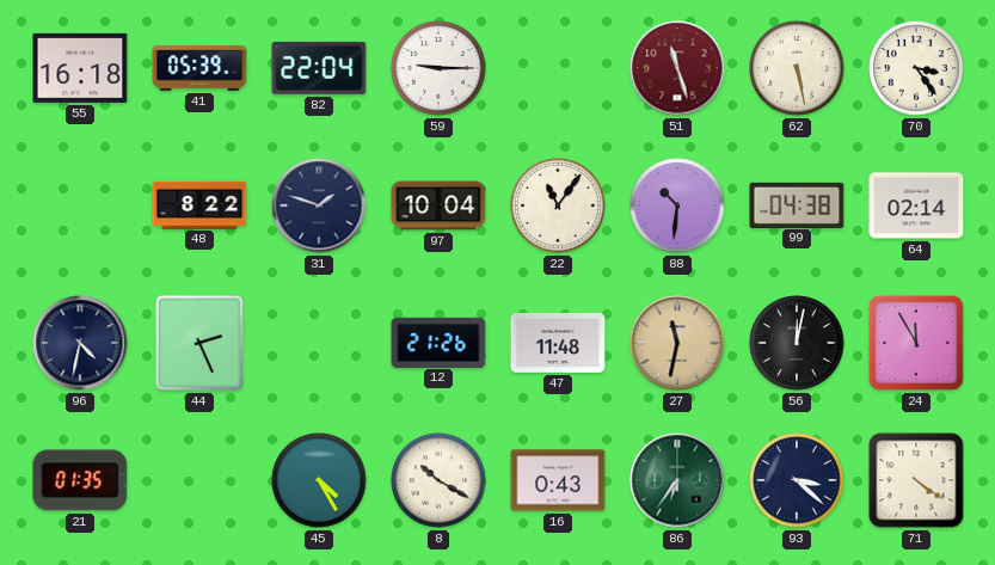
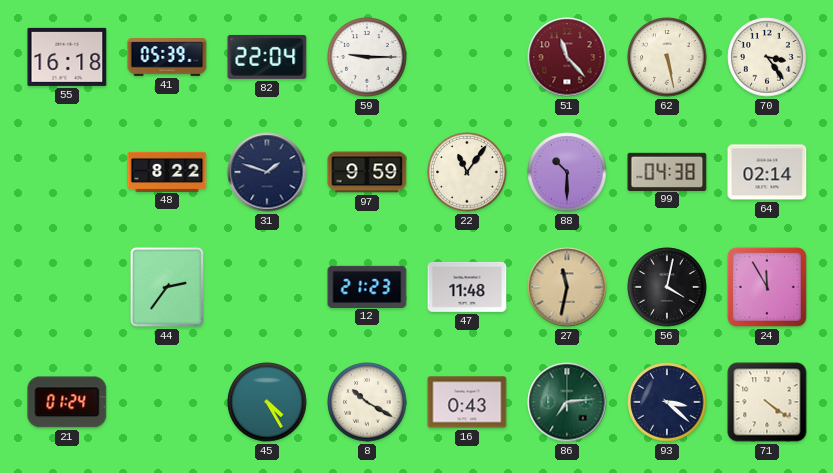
51: 11:27 -> 11:23
97: 10:04 -> 9:59
88: 10:31 -> 10:30
96: 4:32 -> none
44: 2:26 -> 2:36
12: 21:26 -> 21:23
56: 12:02 -> 4:02
21: 01:35 -> 01:24
86: 6:36 -> 7:14
